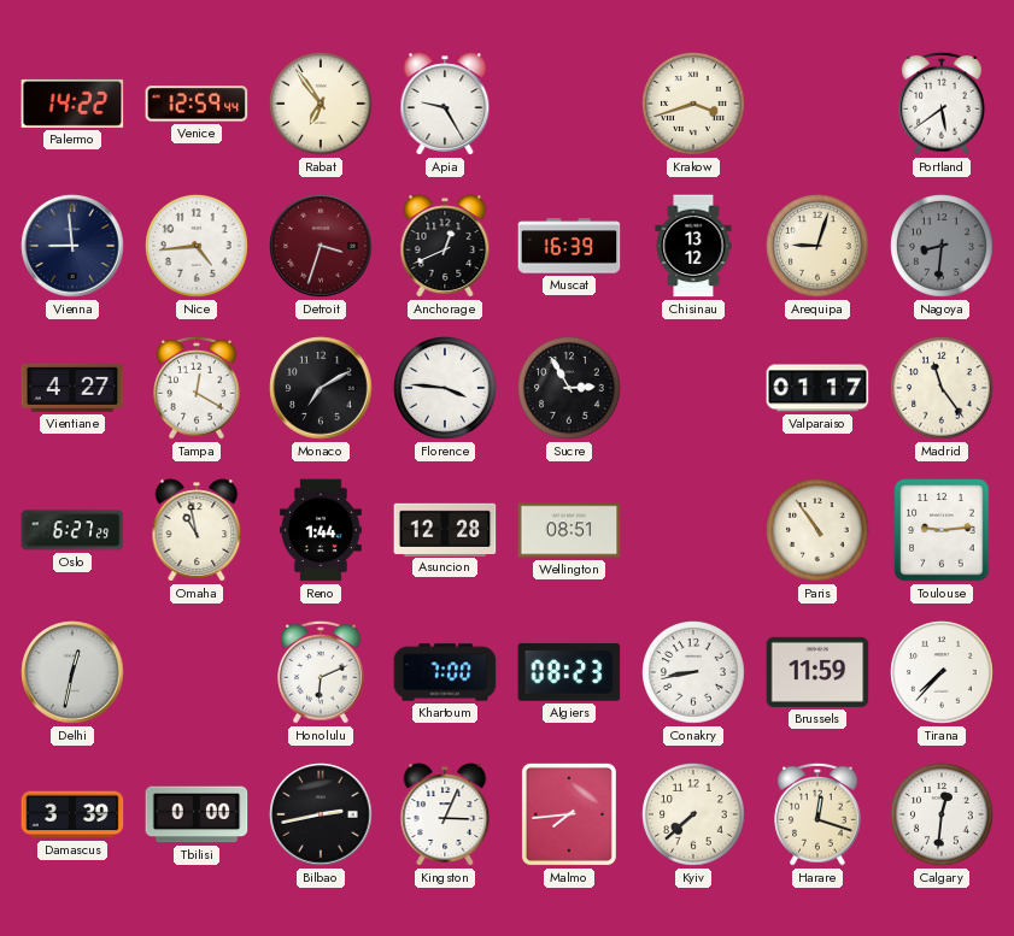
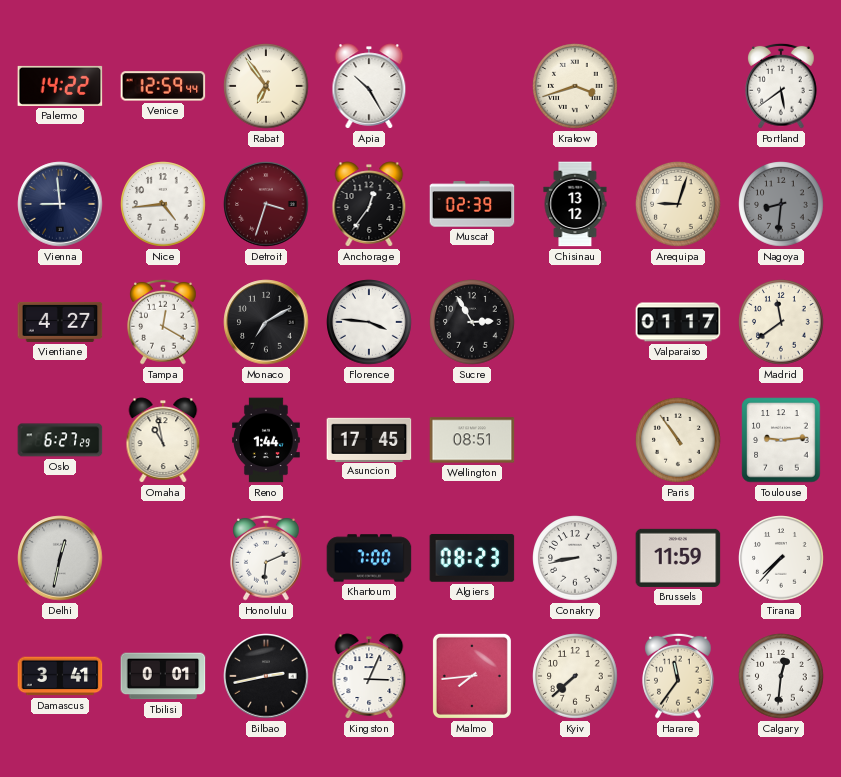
Apia: 9:25 -> 10:25
Anchorage: 12:41 -> 12:36
Muscat: 16:39 -> 02:39
Madrid: 11:24 -> 11:39
Asuncion: 12:28 -> 17:45
Damascus: 3:39 -> 3:41
Tbilisi: 0:00 -> 0:01
Harare: 12:18 -> 11:36
